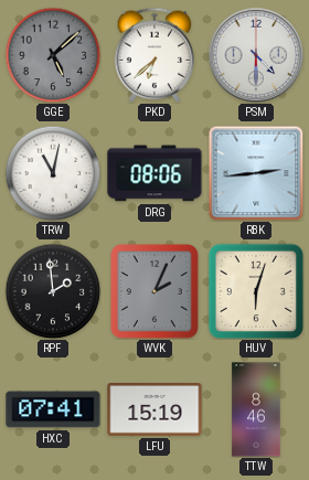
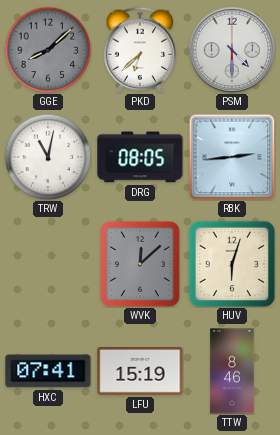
GGE: 5:08 -> 8:08
DRG: 08:06 -> 08:05
RPF: 1:59 -> none
WVK: 2:04 -> 12:08
